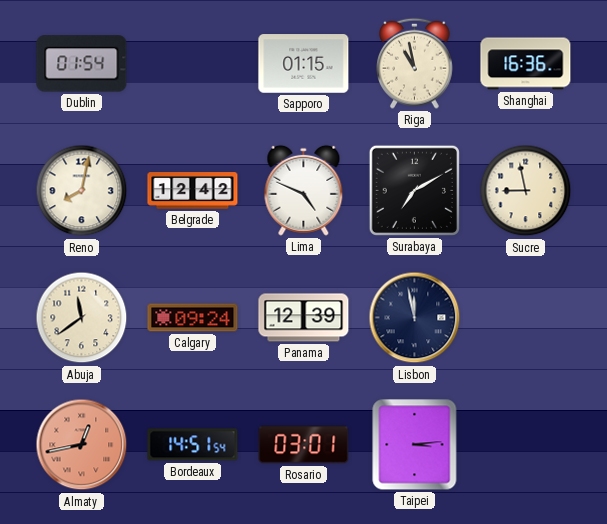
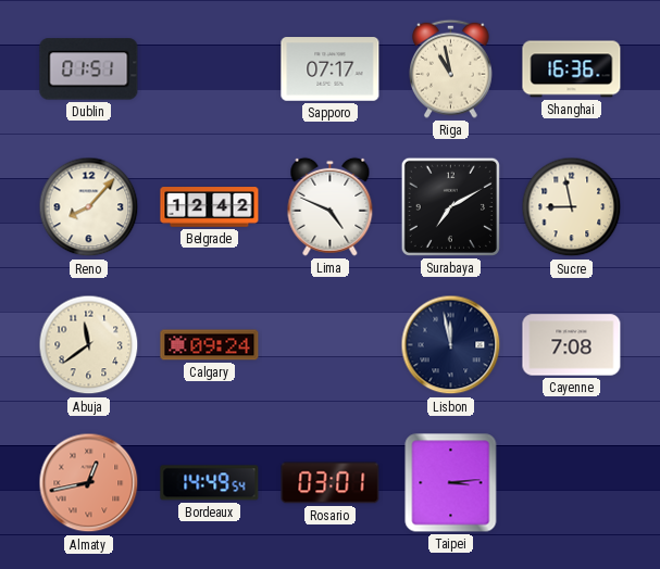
Dublin: 01:54 -> 01:51
Sapporo: 01:15 -> 07:17
Reno: 8:02 -> 8:07
Panama: 12:39 -> none
Cayenne: none -> 7:08
Bordeaux: 14:51 -> 14:49
